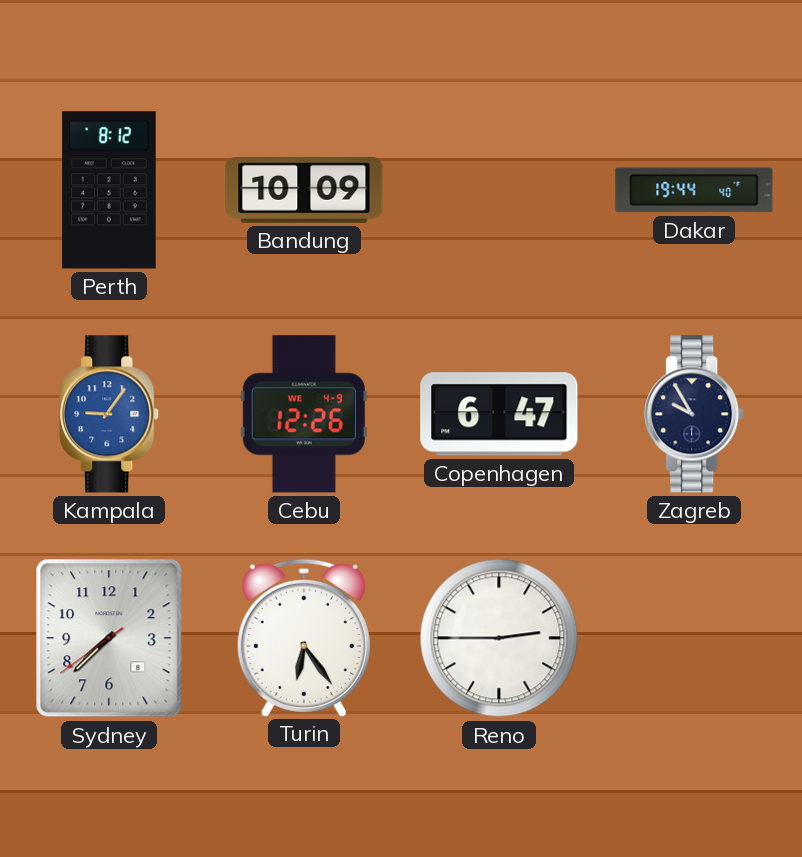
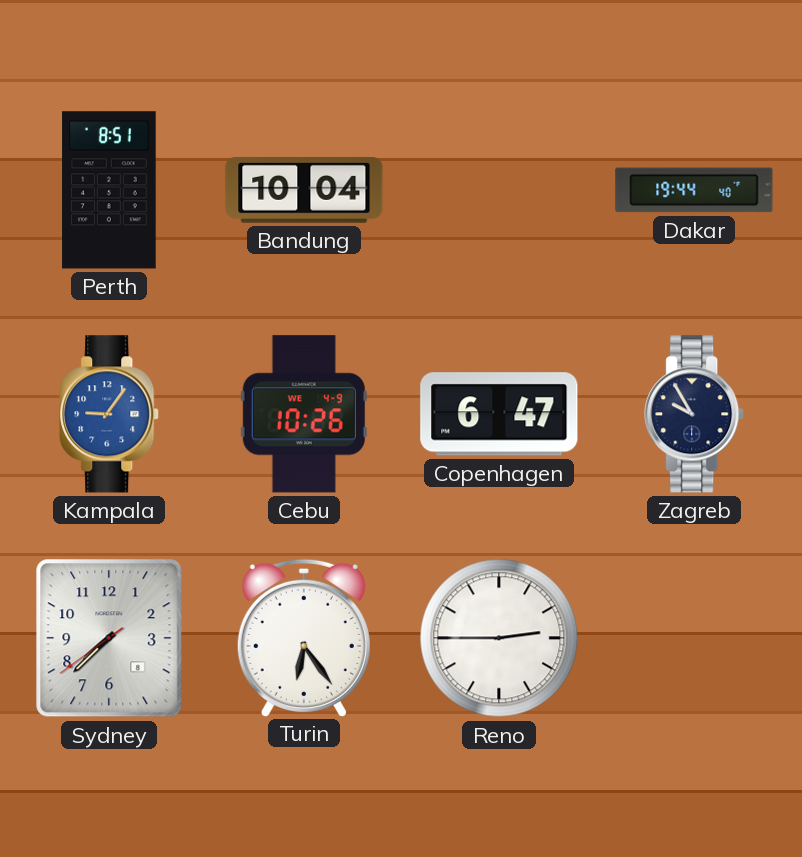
Perth: 8:12 -> 8:51
Bandung: 10:09 -> 10:04
Cebu: 12:26 -> 10:26
